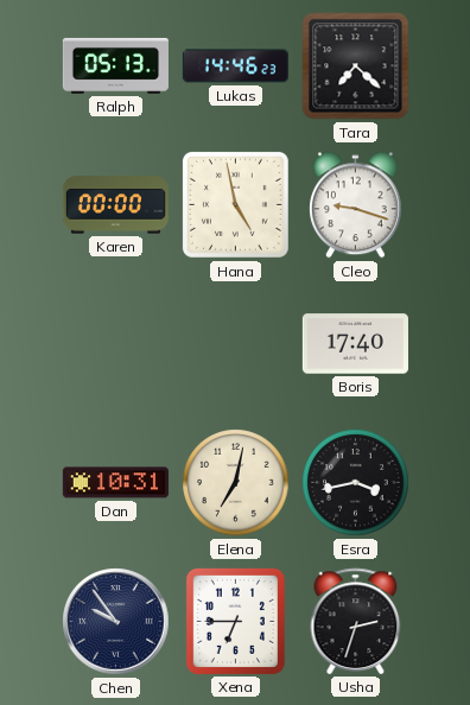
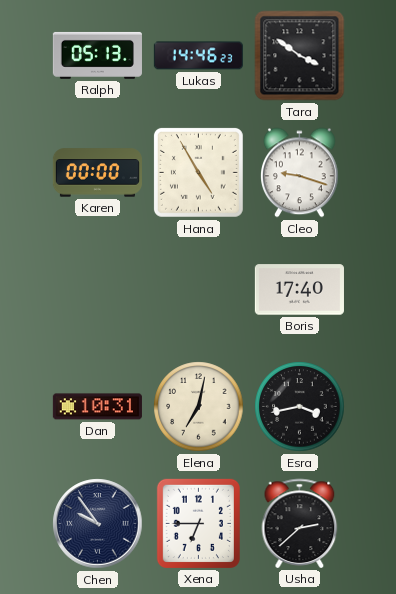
Tara: 7:22 -> 3:51
Hana: 4:58 -> 4:55
Usha: 2:33 -> 2:38
